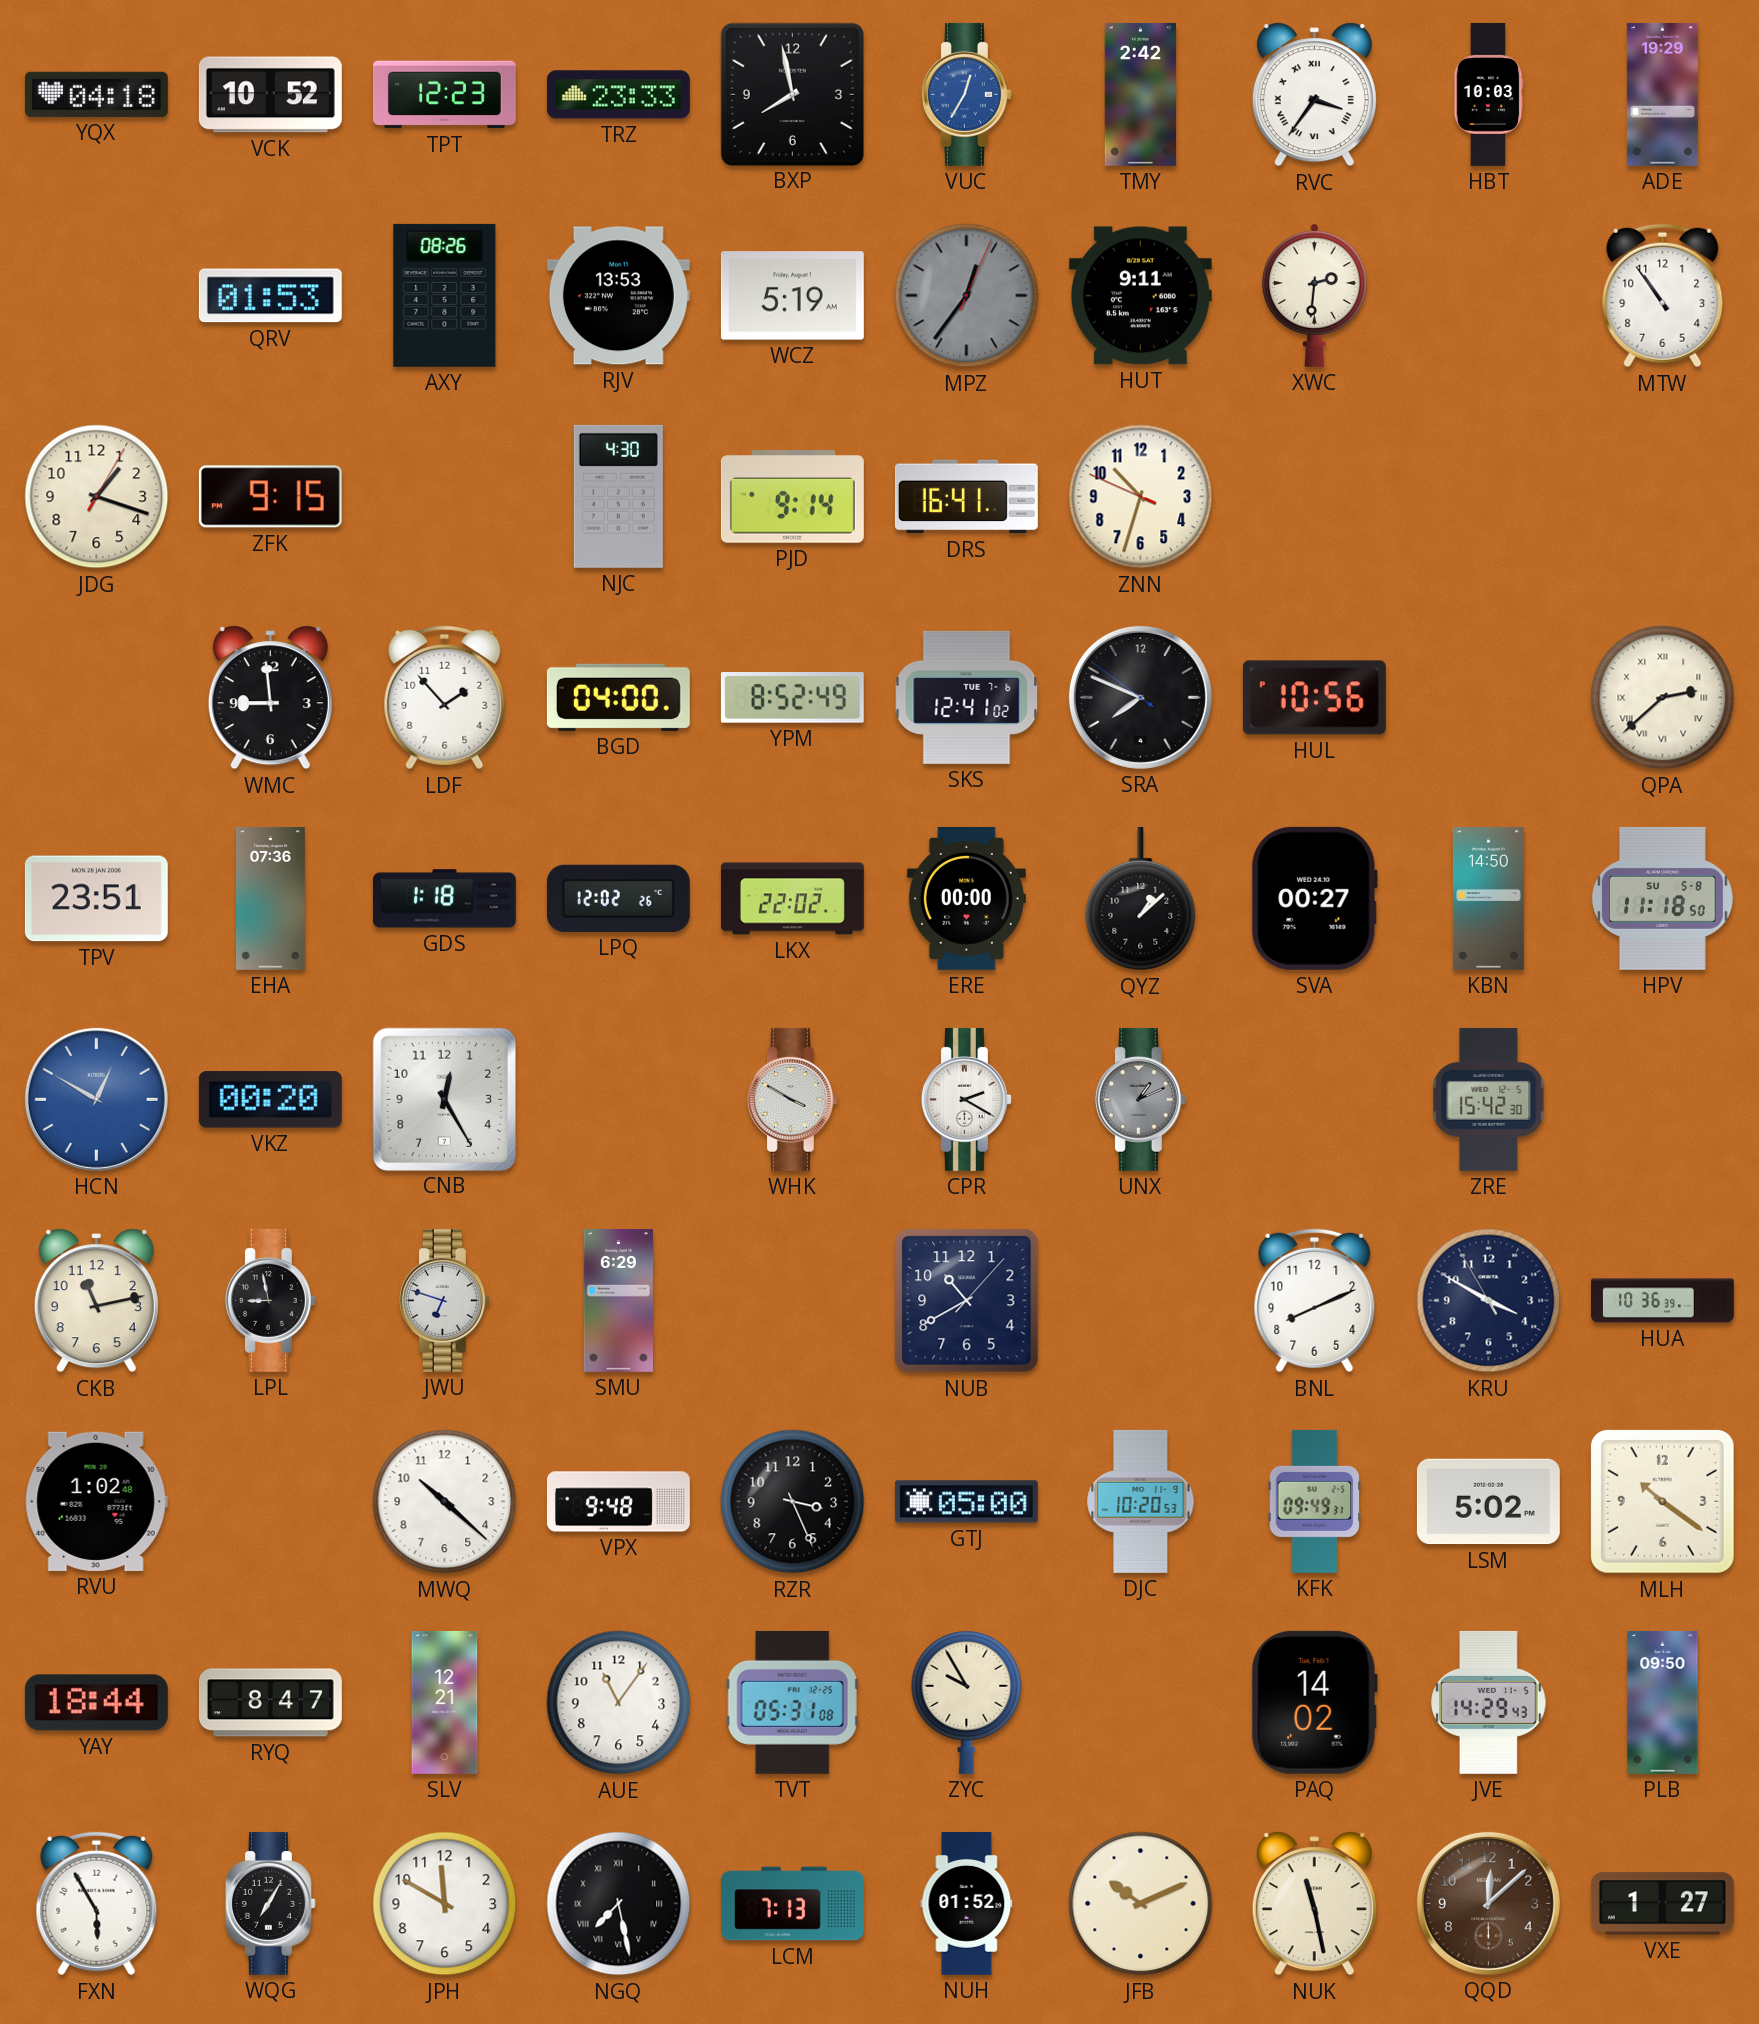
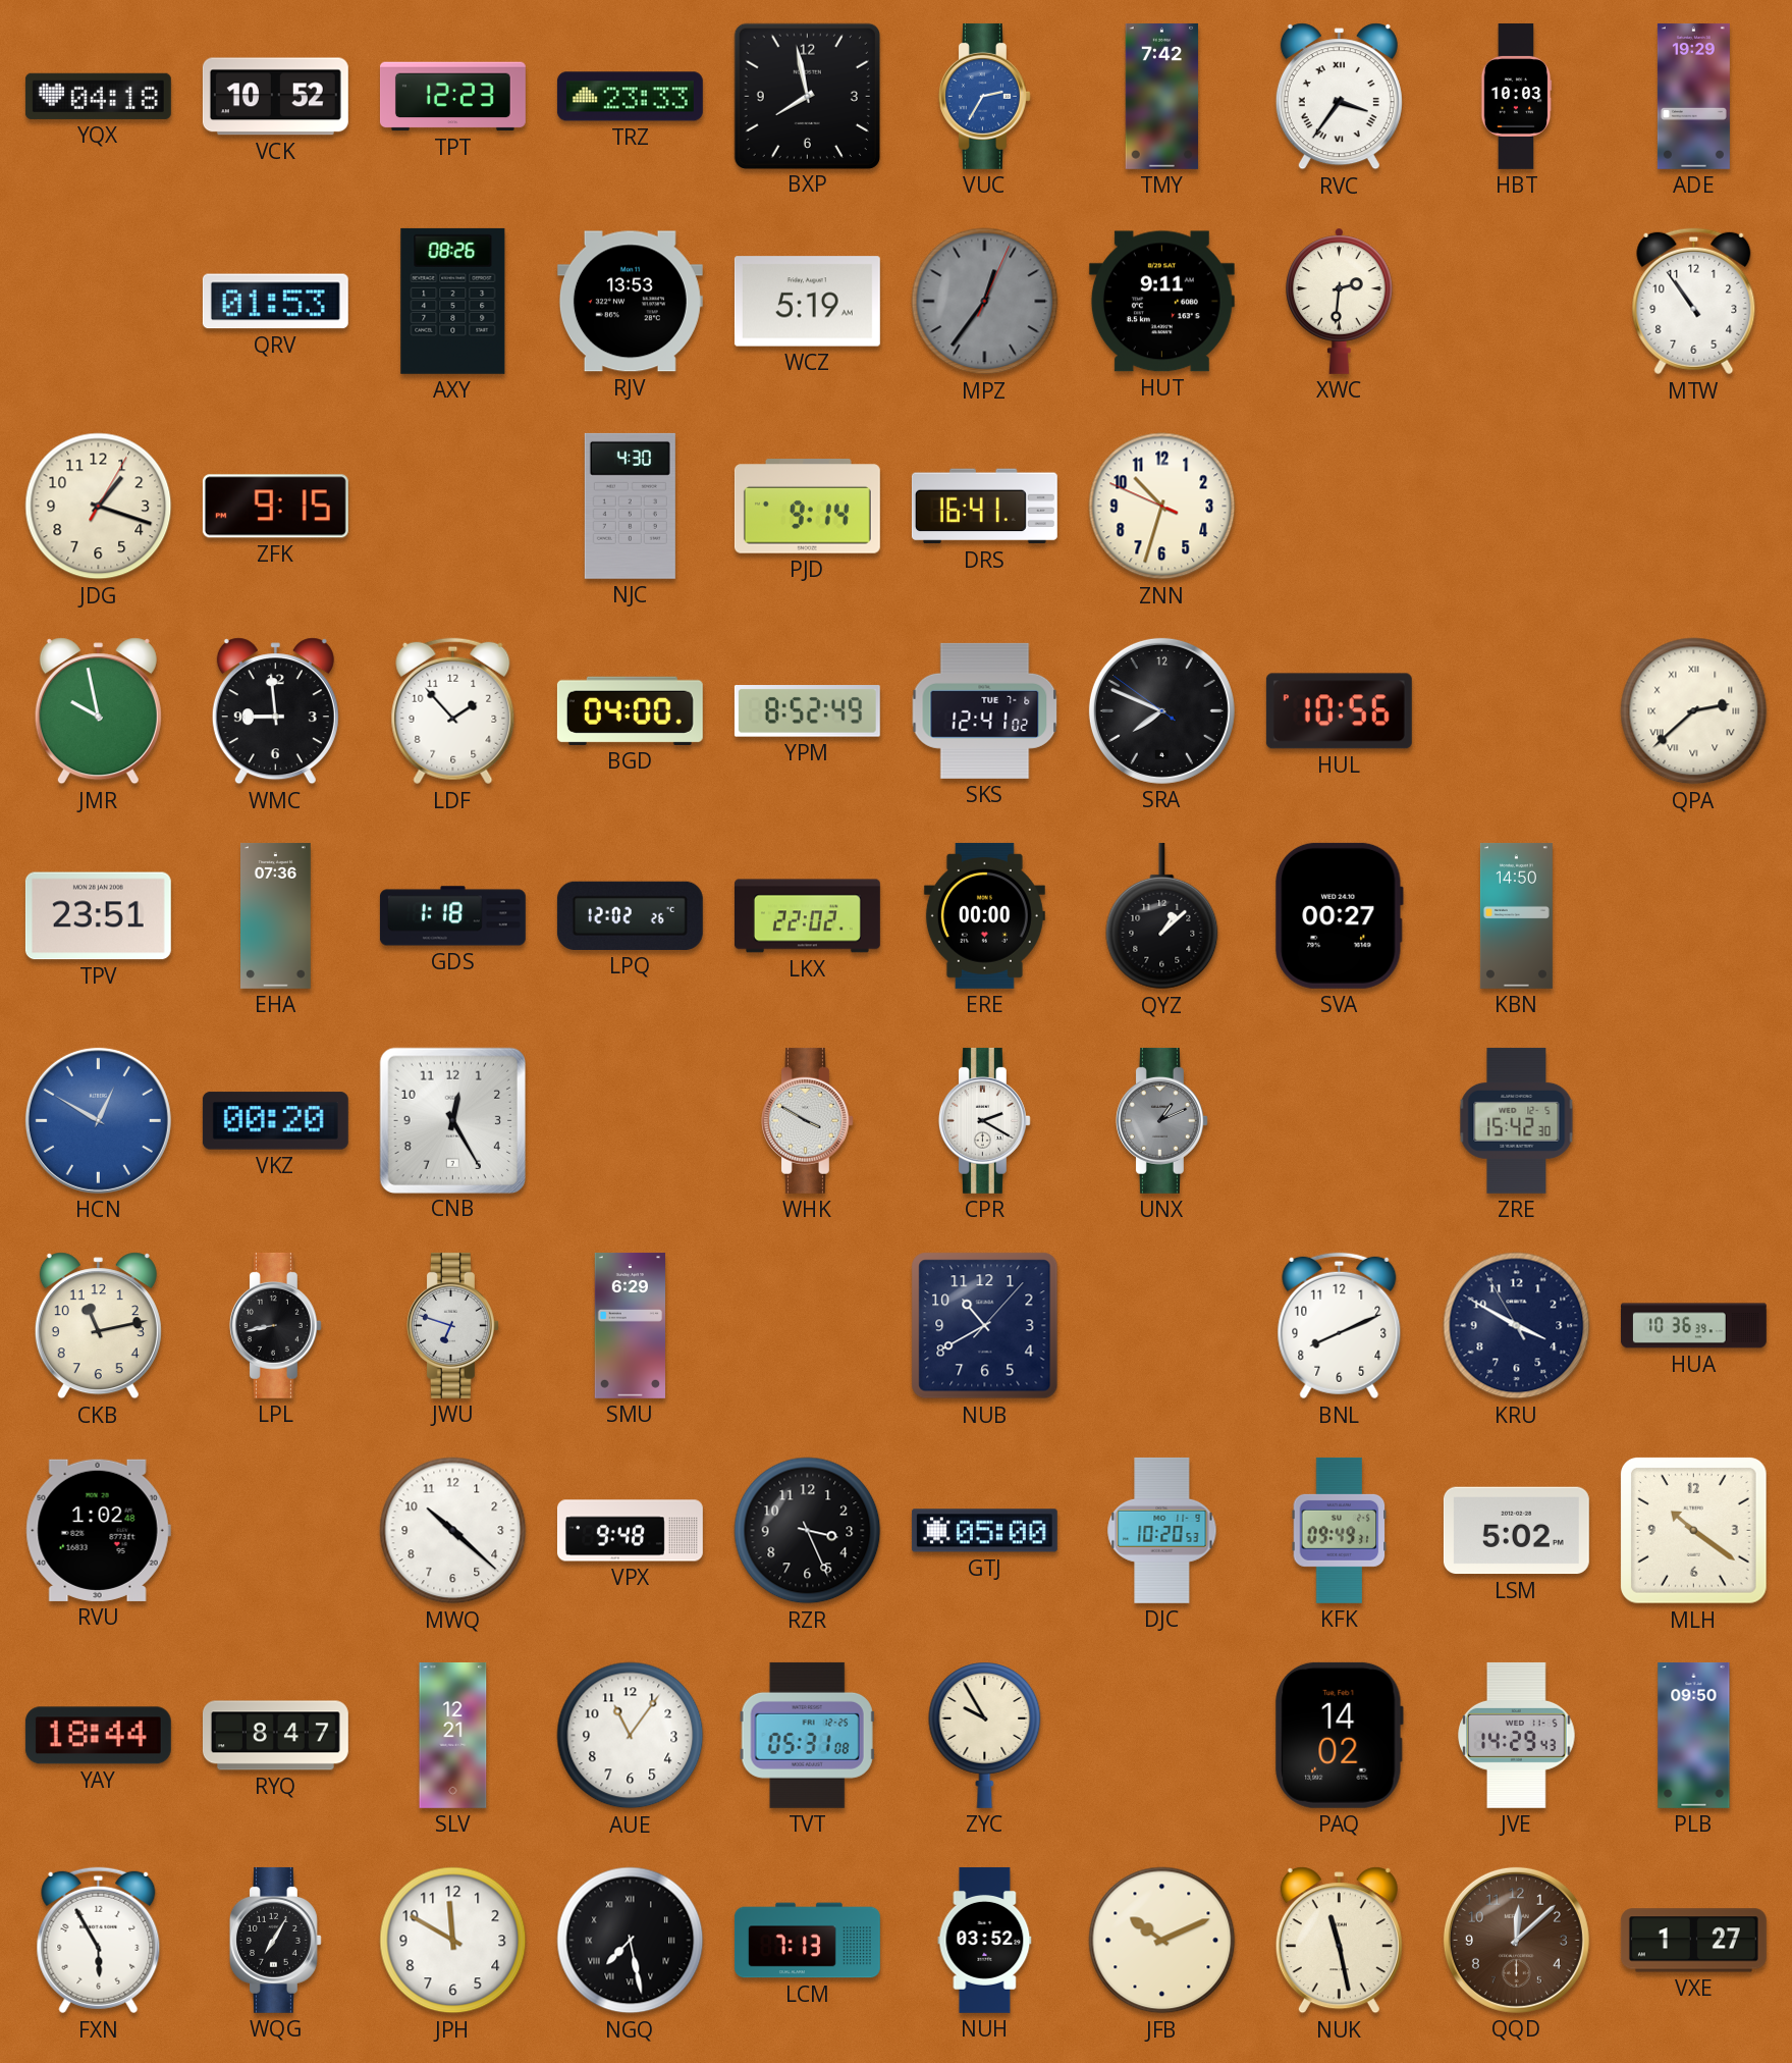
VUC: 12:35 -> 2:35
TMY: 2:42 -> 7:42
JMR: none -> 9:58
HPV: 11:18 -> none
LPL: 8:58 -> 8:43
NUH: 01:52 -> 03:52
